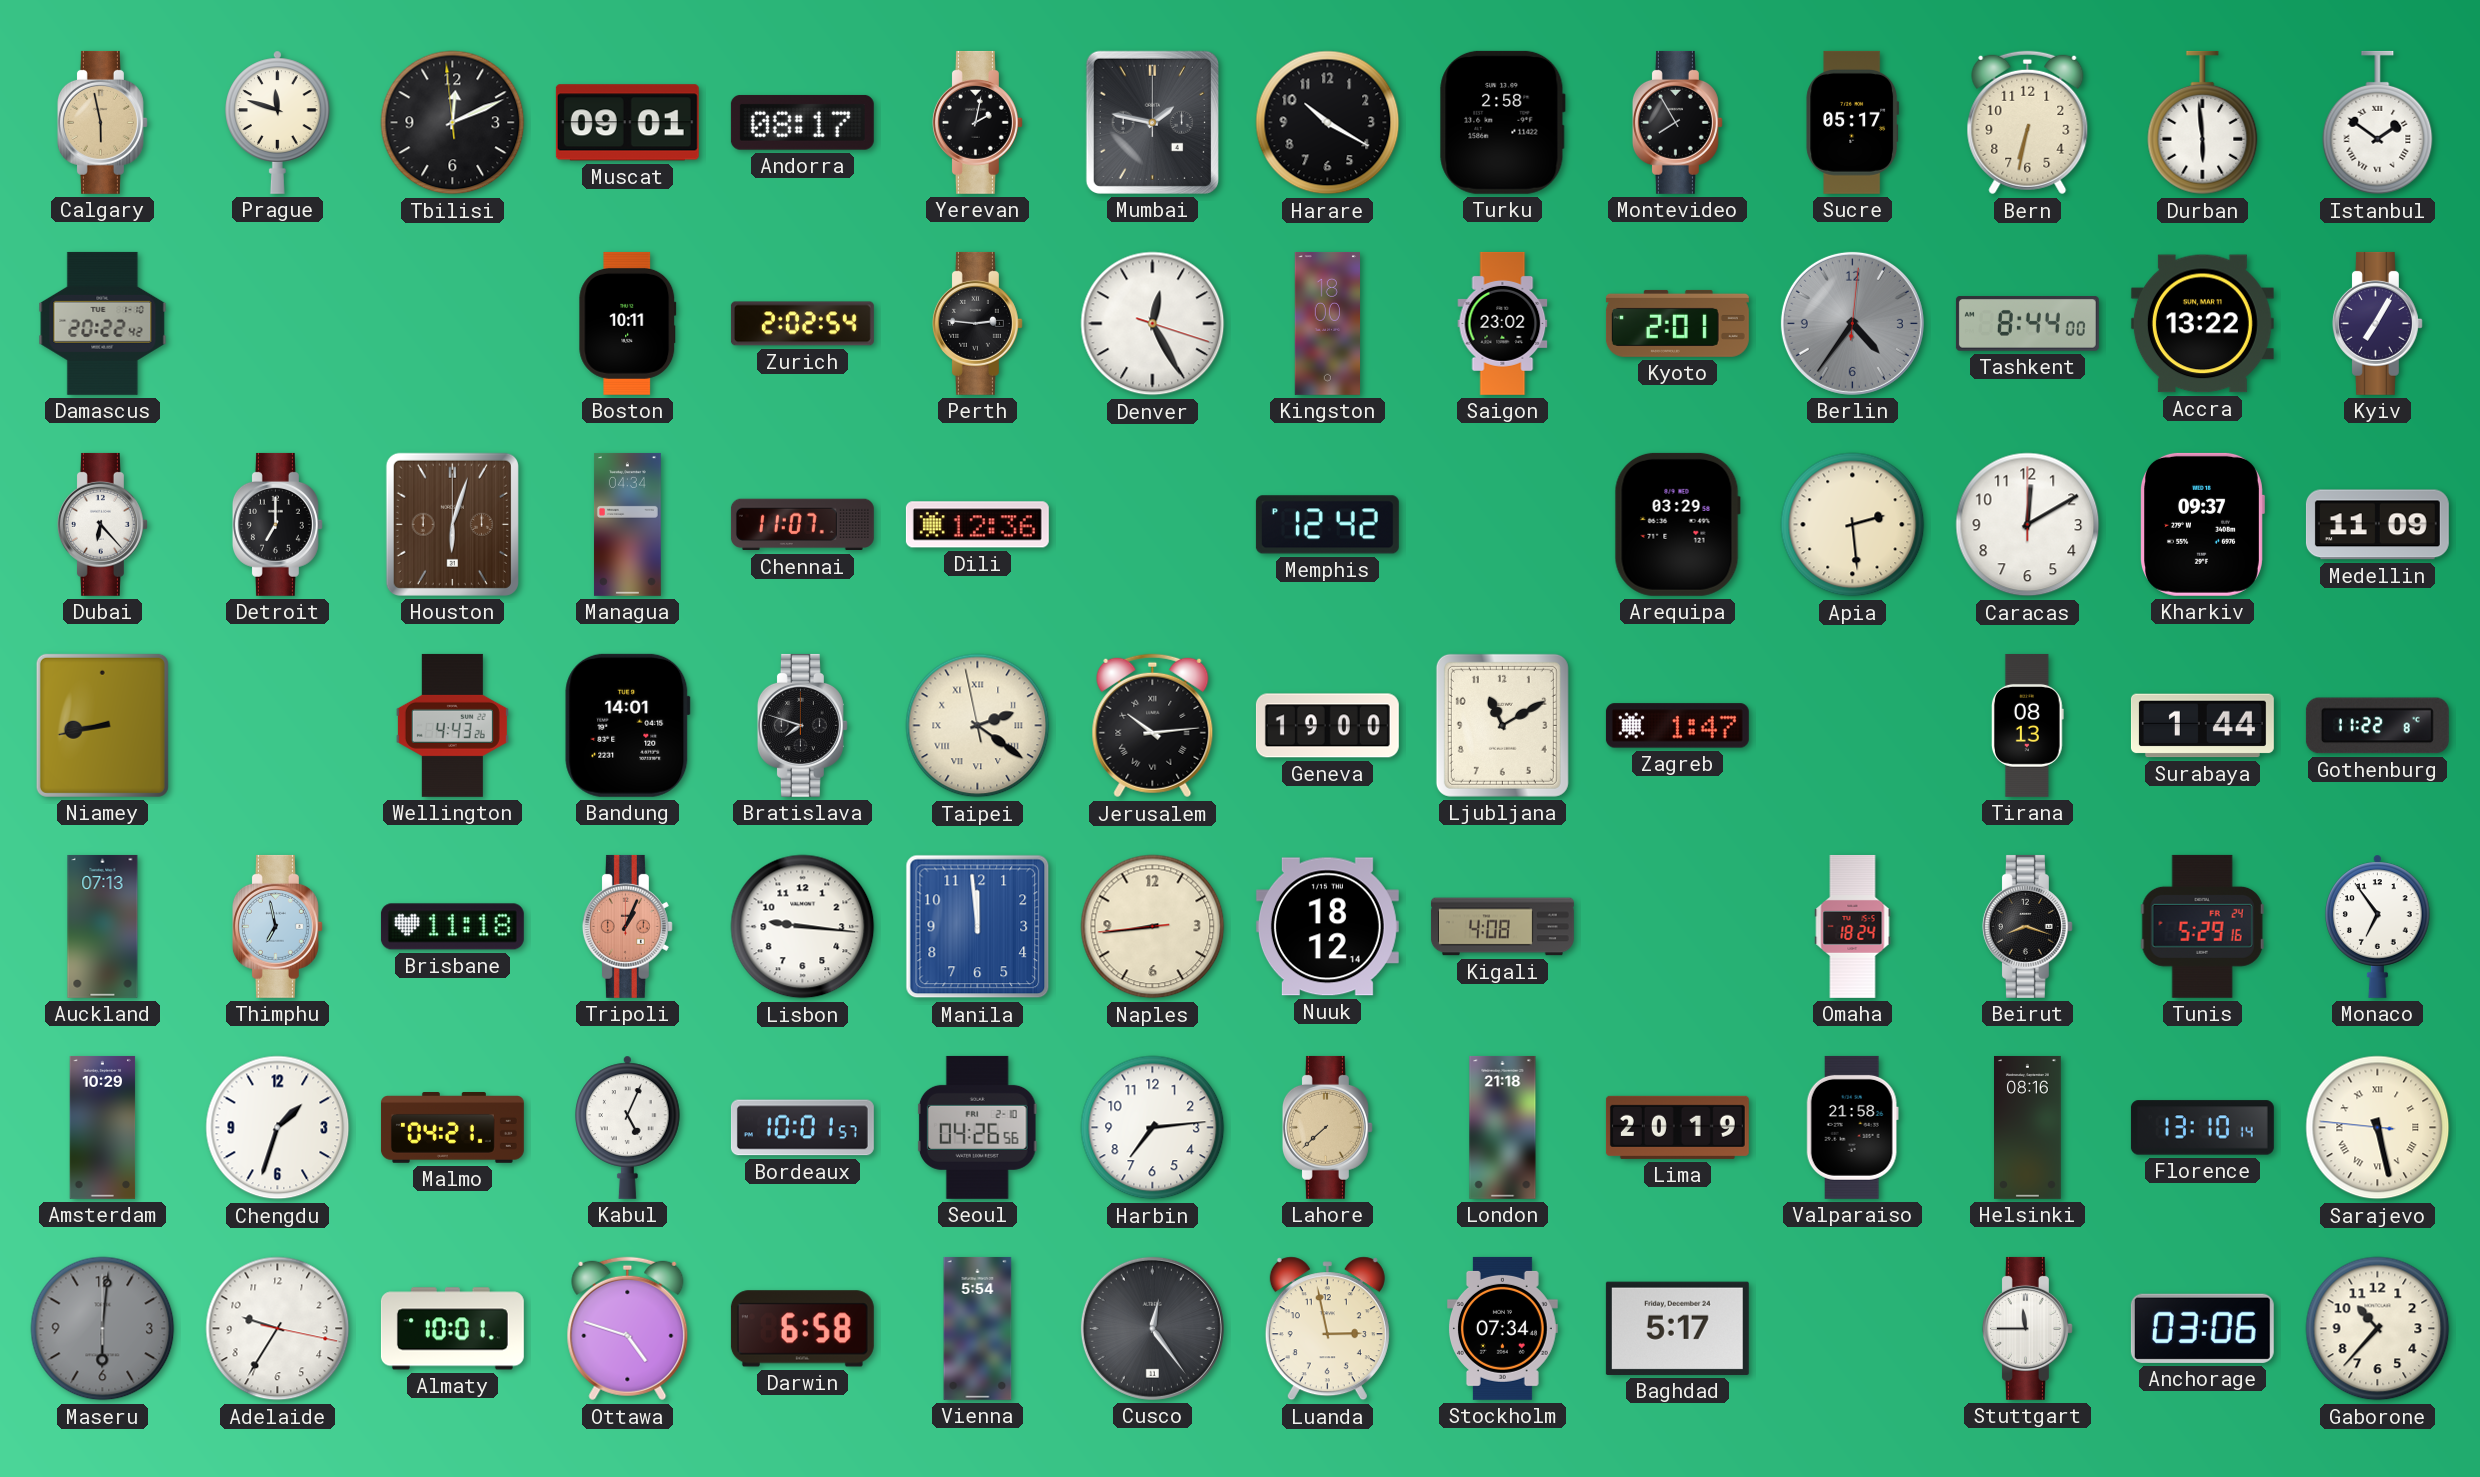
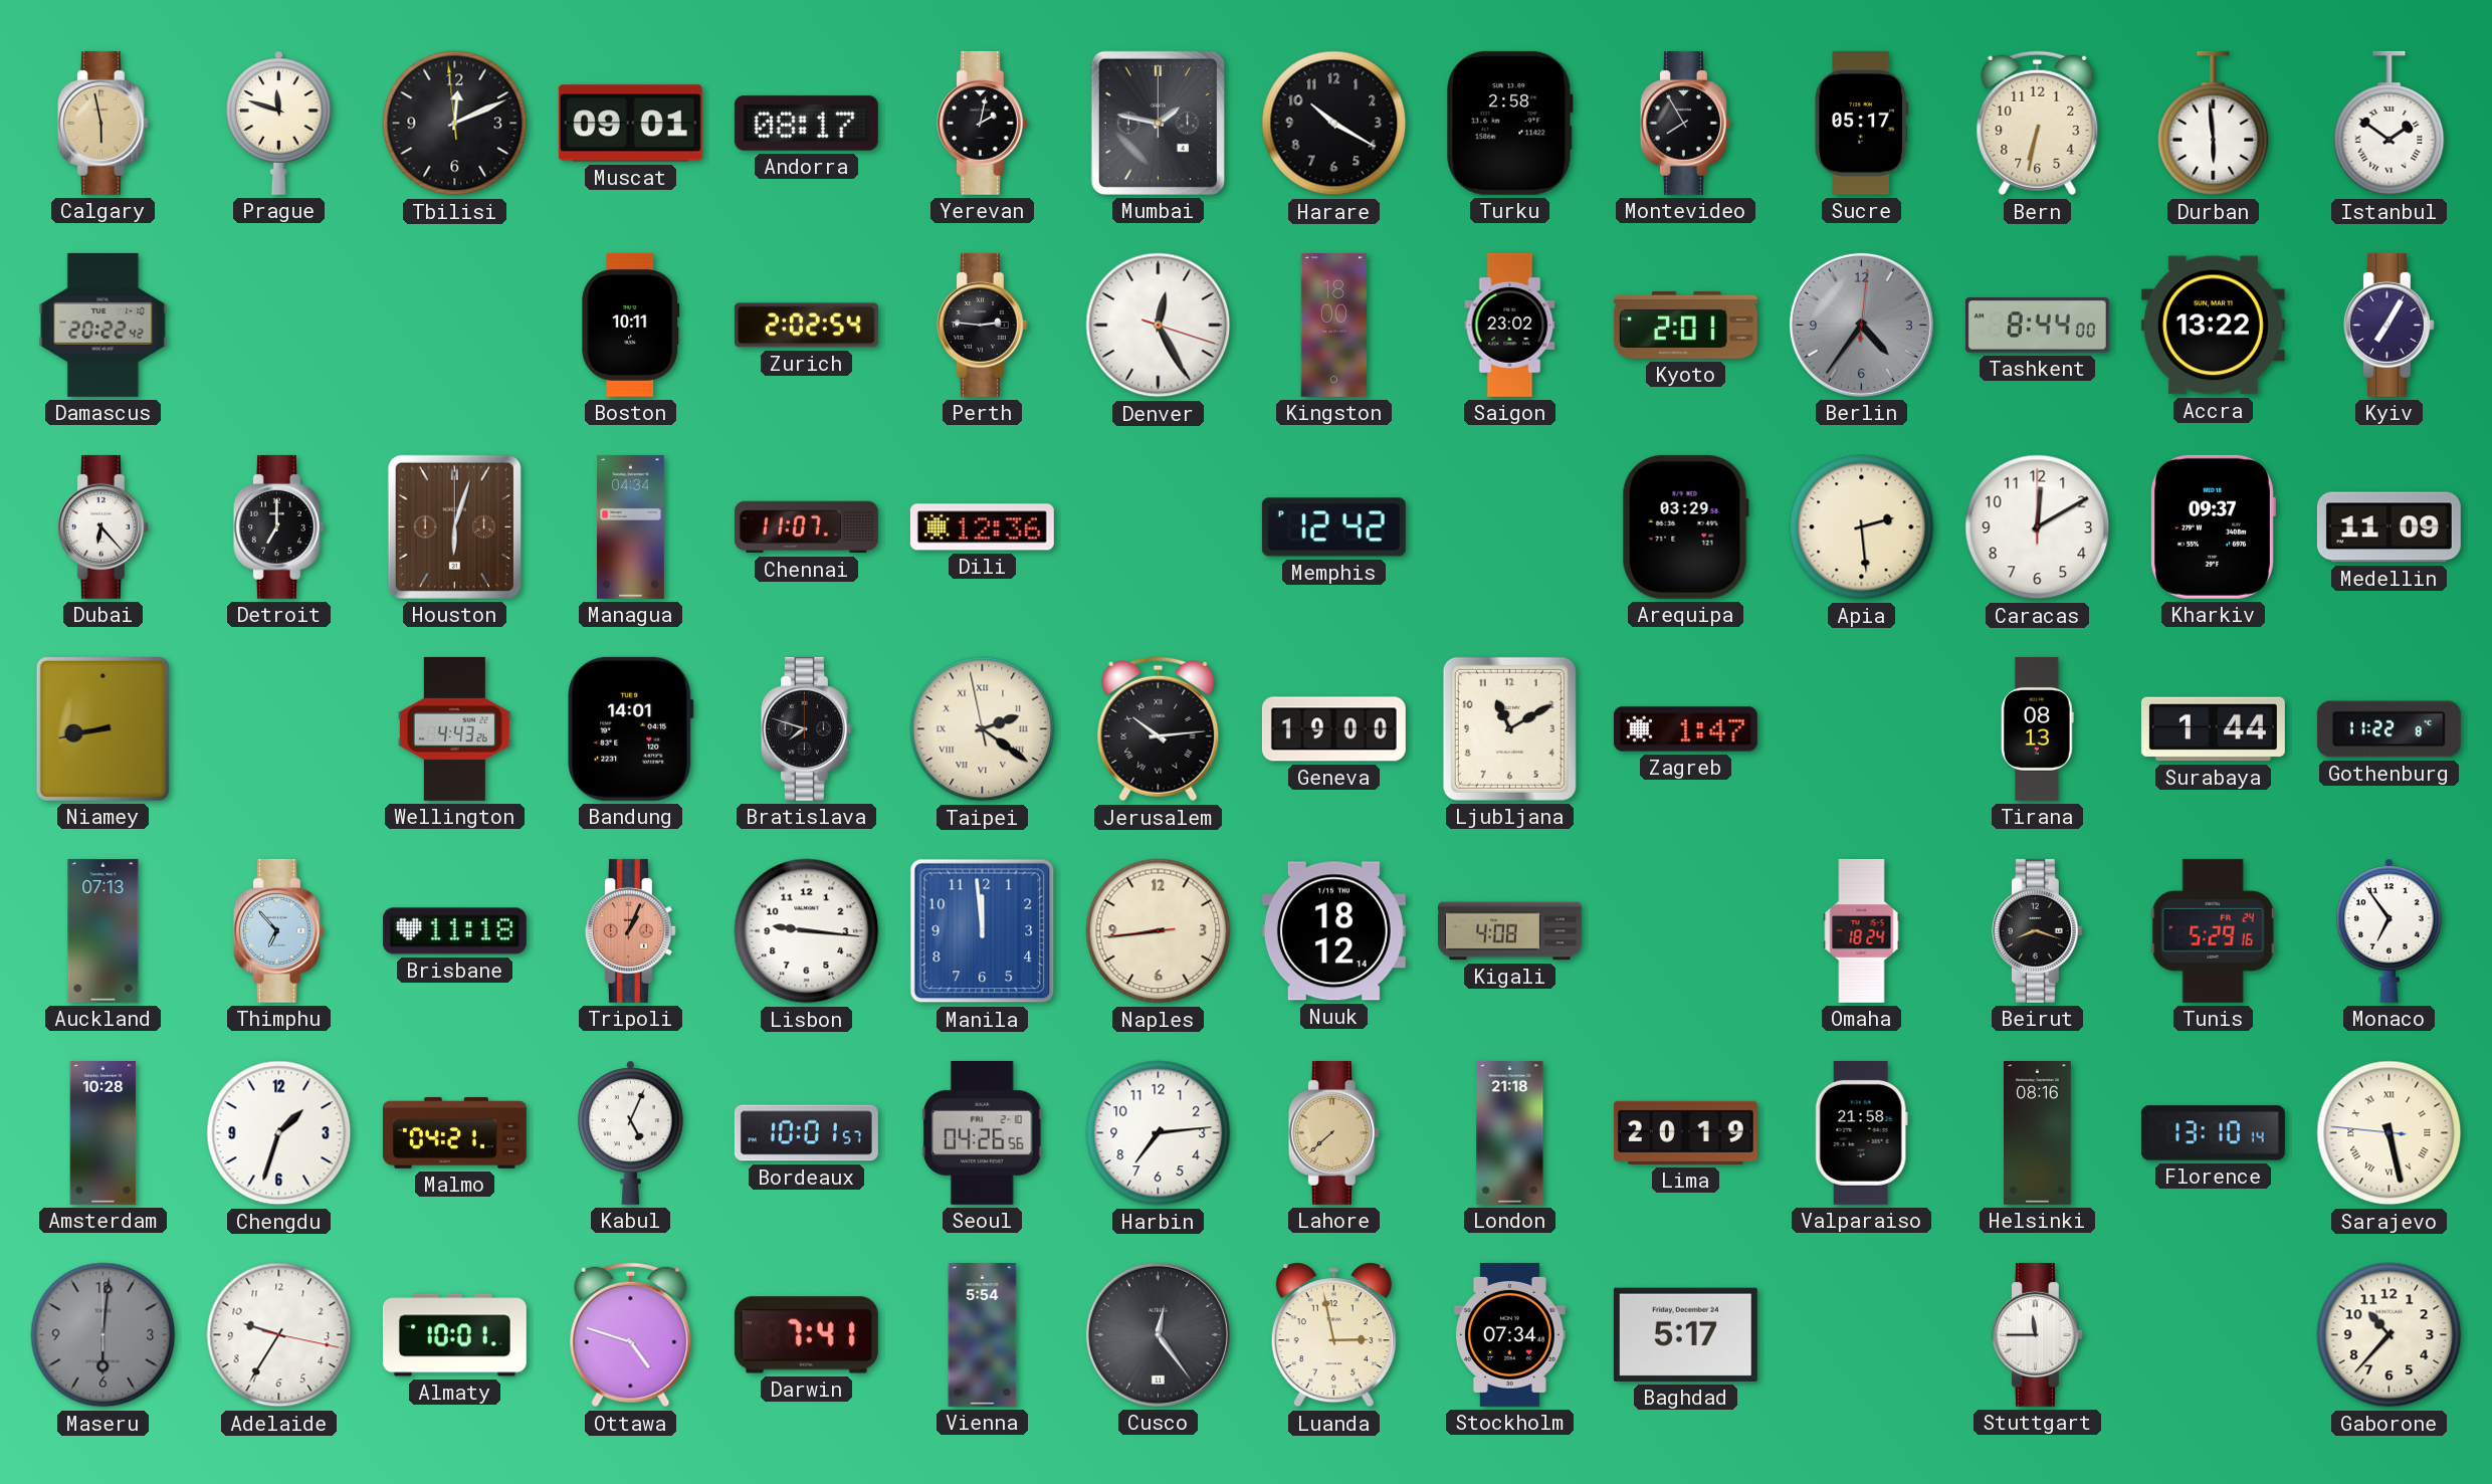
Thimphu: 6:58 -> 6:53
Amsterdam: 10:29 -> 10:28
Darwin: 6:58 -> 7:41
Anchorage: 03:06 -> none
